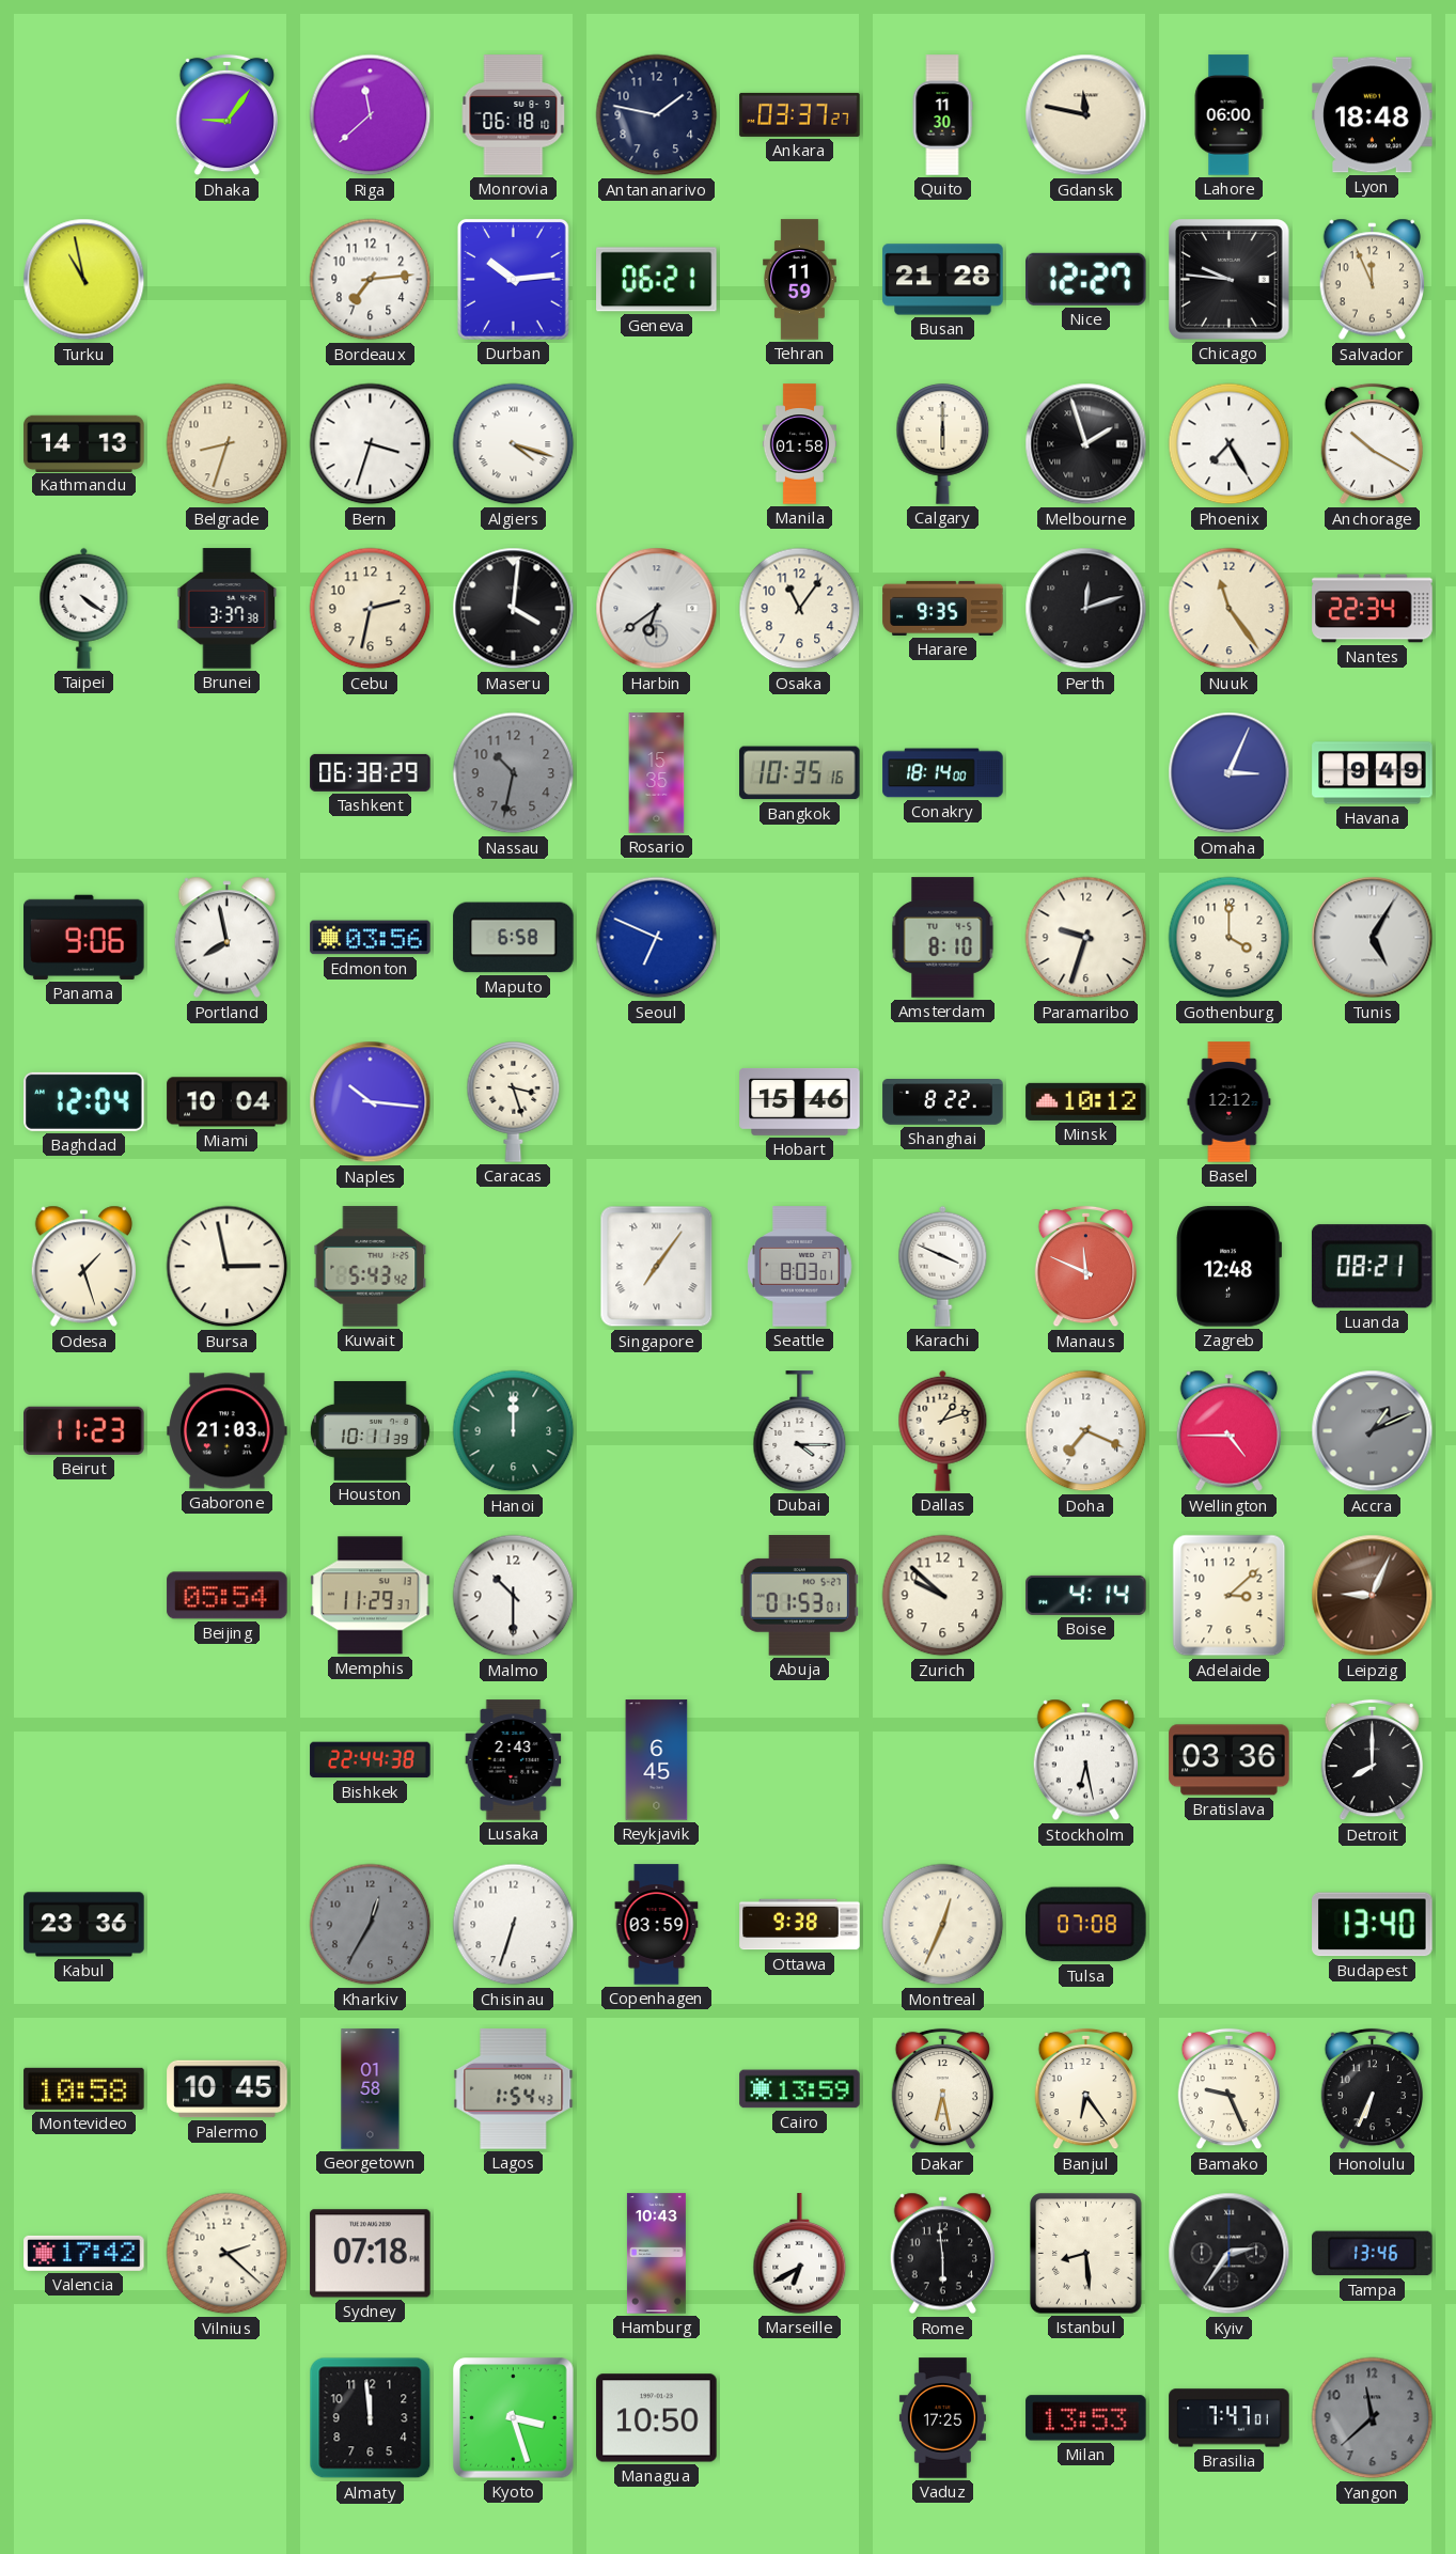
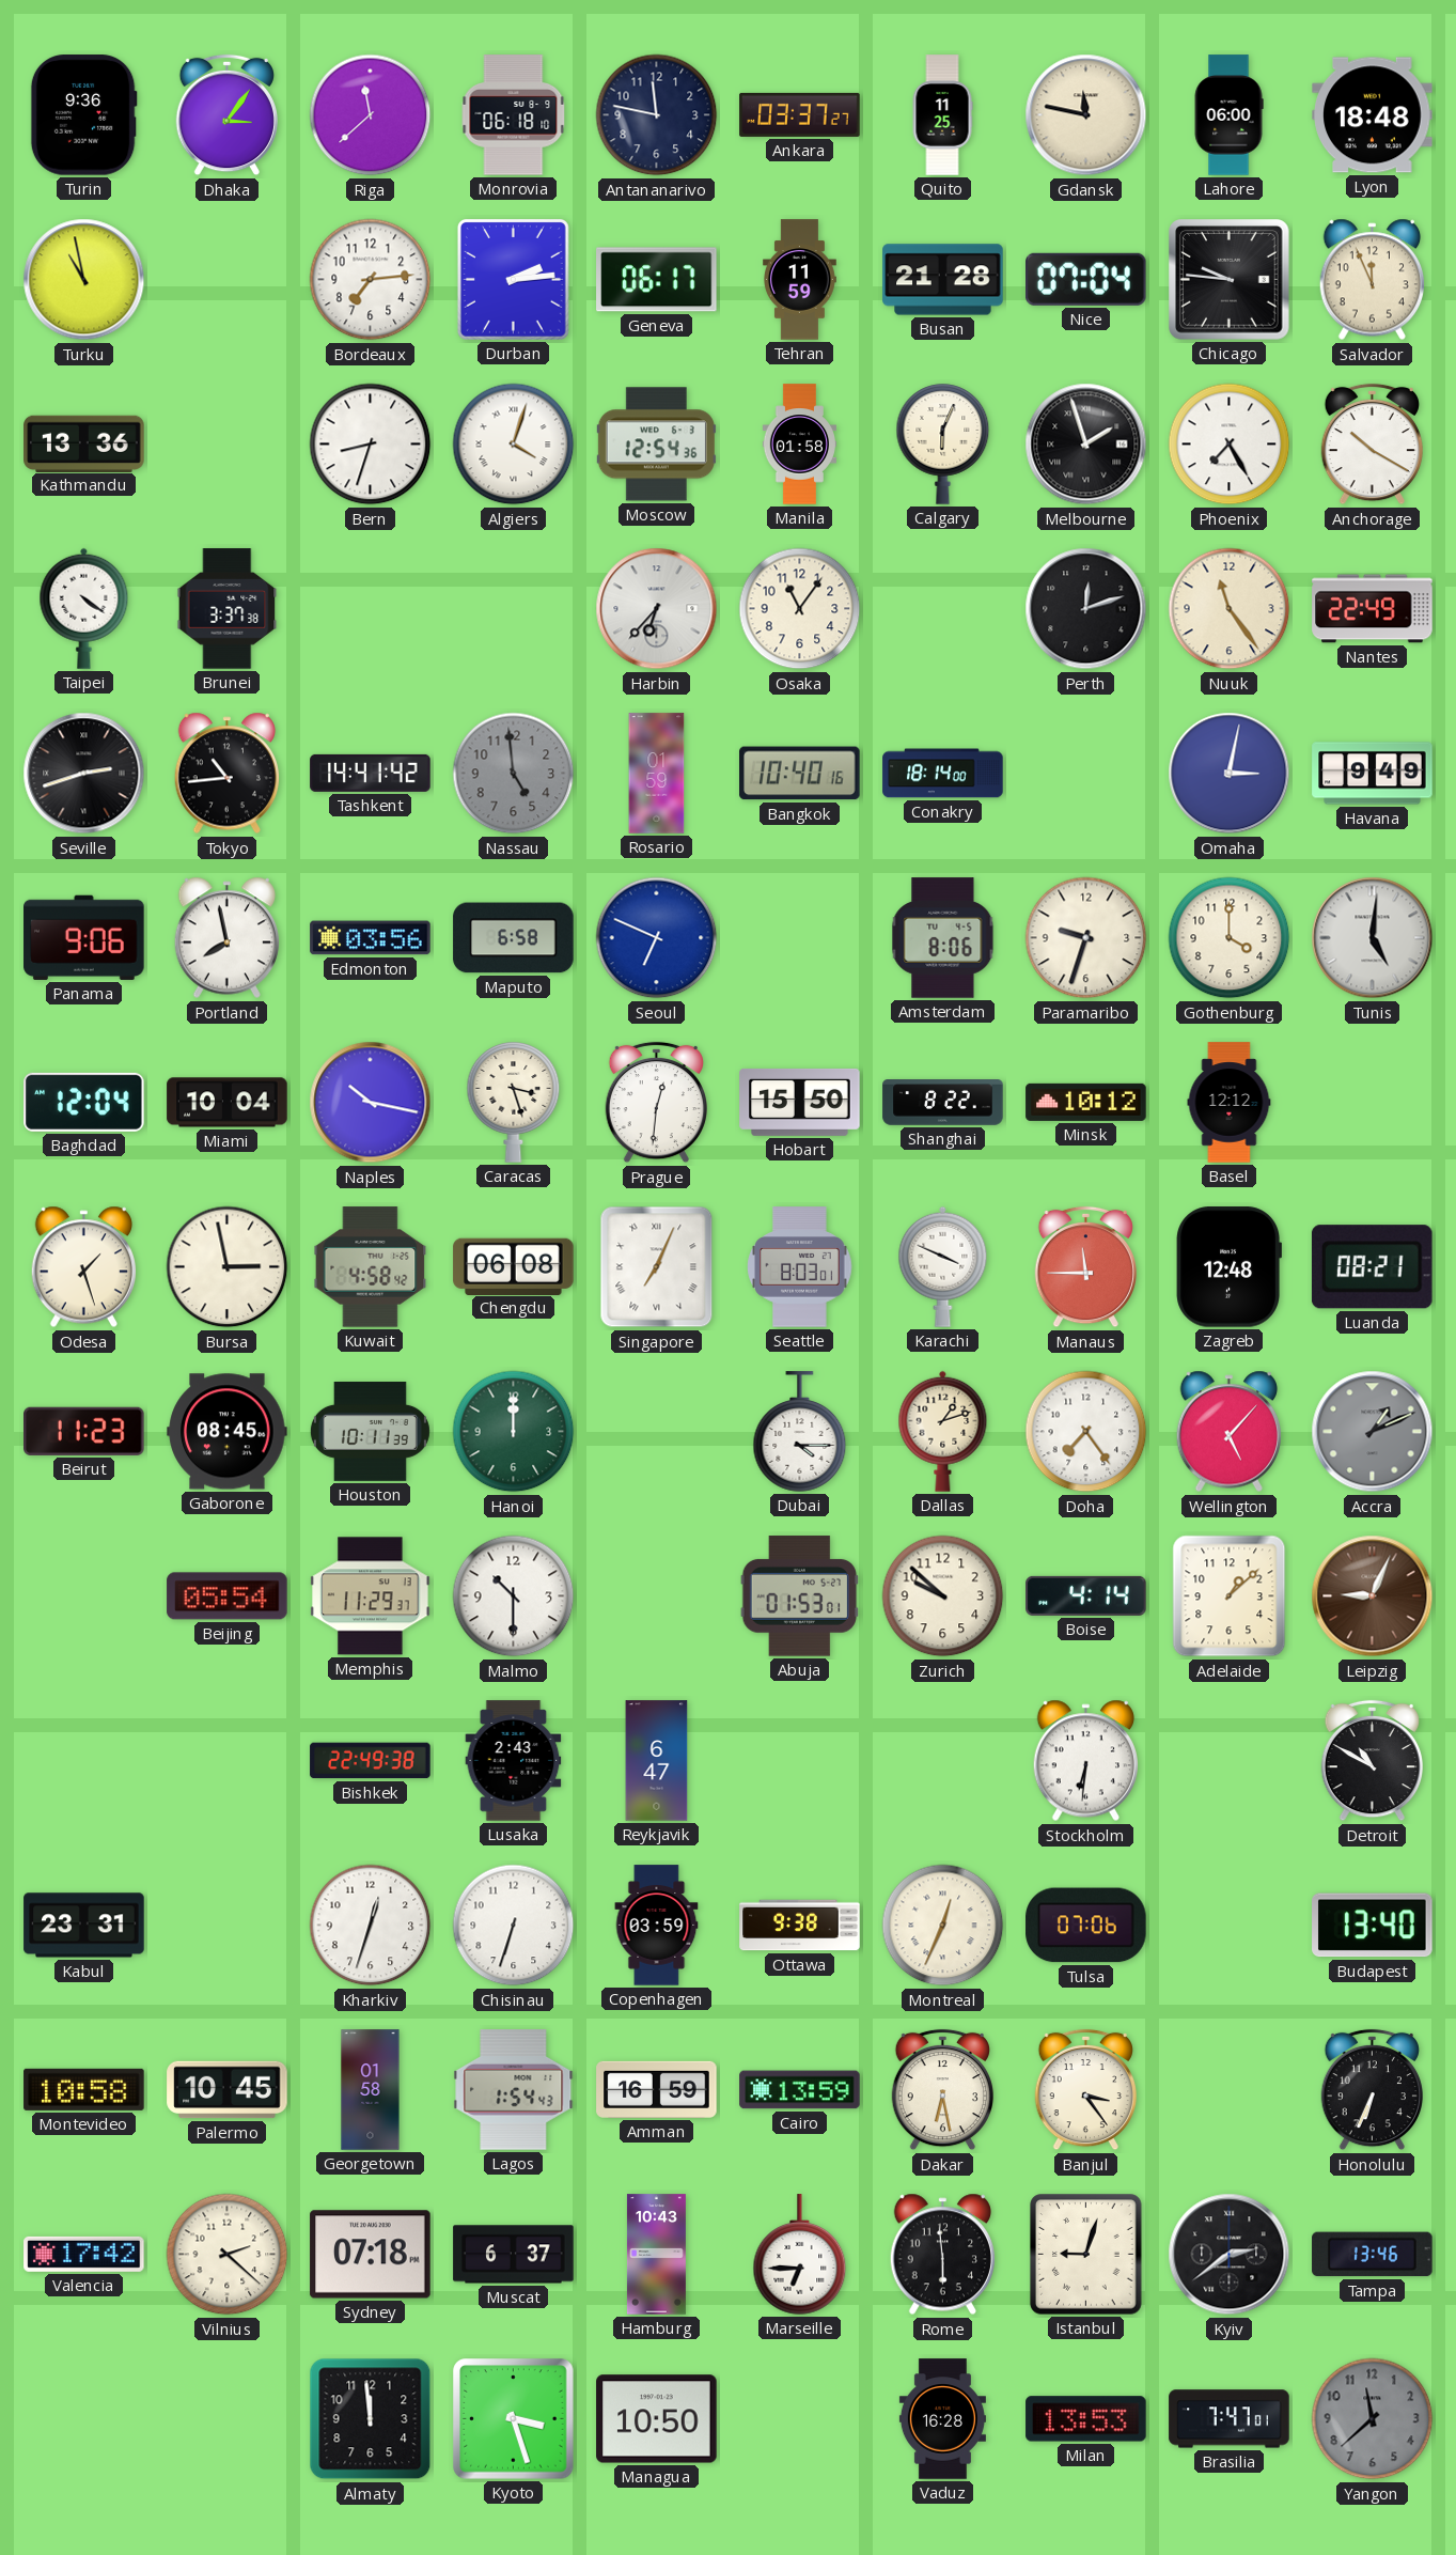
Turin: none -> 9:36
Dhaka: 9:06 -> 3:06
Antananarivo: 1:47 -> 11:47
Quito: 11:30 -> 11:25
Durban: 10:14 -> 2:14
Geneva: 06:21 -> 06:17
Nice: 12:27 -> 07:04
Kathmandu: 14:13 -> 13:36
Belgrade: 8:33 -> none
Bern: 3:33 -> 8:33
Algiers: 4:18 -> 4:03
Moscow: none -> 12:54
Calgary: 6:00 -> 6:04
Cebu: 2:32 -> none
Maseru: 4:01 -> none
Harbin: 6:39 -> 6:37
Harare: 9:35 -> none
Nantes: 22:34 -> 22:49
Seville: none -> 2:42
Tokyo: none -> 10:44
Tashkent: 06:38 -> 14:41
Nassau: 10:32 -> 4:59
Rosario: 15:35 -> 01:59
Bangkok: 10:35 -> 10:40
Omaha: 3:04 -> 3:02
Amsterdam: 8:10 -> 8:06
Tunis: 5:05 -> 5:01
Naples: 10:16 -> 10:17
Prague: none -> 12:31
Hobart: 15:46 -> 15:50
Kuwait: 5:43 -> 4:58
Chengdu: none -> 06:08
Singapore: 7:06 -> 7:04
Manaus: 11:49 -> 11:45
Gaborone: 21:03 -> 08:45
Doha: 7:19 -> 7:24
Wellington: 4:45 -> 5:07
Adelaide: 3:08 -> 1:08
Bishkek: 22:44 -> 22:49
Reykjavik: 6:45 -> 6:47
Stockholm: 6:28 -> 6:31
Bratislava: 03:36 -> none
Detroit: 8:00 -> 10:50
Kabul: 23:36 -> 23:31
Kharkiv: 12:35 -> 12:33
Kharkiv dial: grey -> white
Tulsa: 07:08 -> 07:06
Amman: none -> 16:59
Banjul: 6:24 -> 3:24
Bamako: 9:26 -> none
Muscat: none -> 6:37
Marseille: 6:40 -> 6:45
Istanbul: 8:29 -> 9:03
Kyiv: 2:36 -> 2:39
Vaduz: 17:25 -> 16:28
